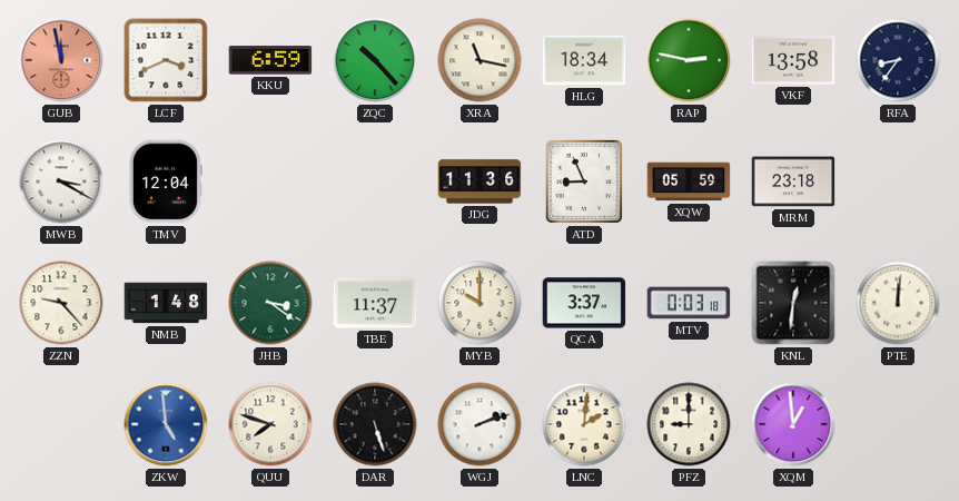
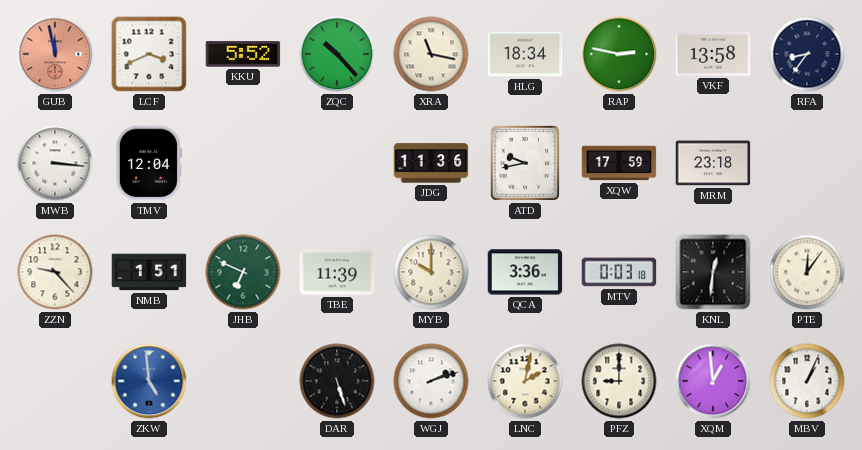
KKU: 6:59 -> 5:52
MWB: 3:20 -> 3:16
ATD: 8:56 -> 9:43
XQW: 05:59 -> 17:59
NMB: 1:48 -> 1:51
JHB: 3:21 -> 6:49
TBE: 11:37 -> 11:39
QCA: 3:37 -> 3:36
PTE: 12:01 -> 12:06
QUU: 7:48 -> none
LNC: 2:01 -> 2:02
MBV: none -> 1:04
